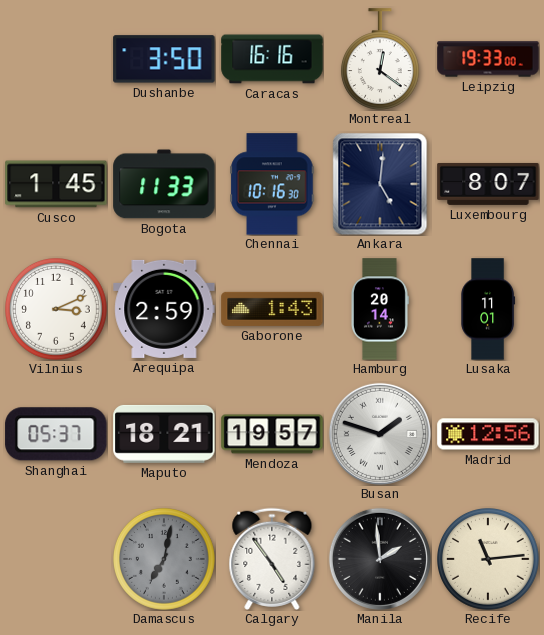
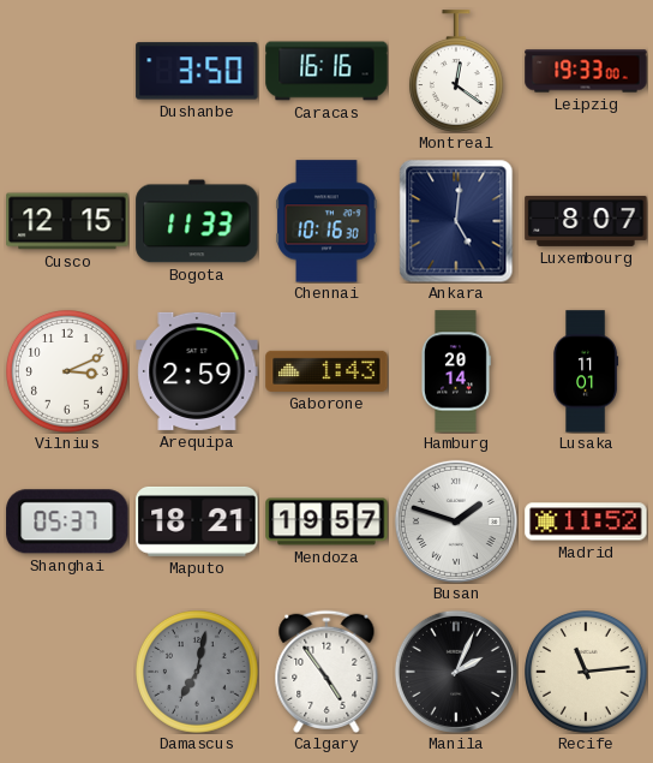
Cusco: 1:45 -> 12:15
Madrid: 12:56 -> 11:52
Manila: 1:59 -> 2:04
